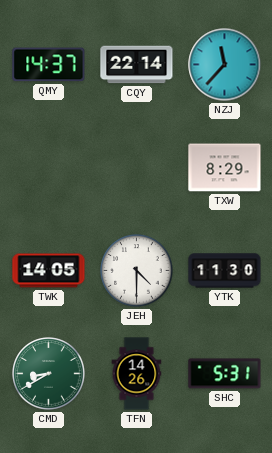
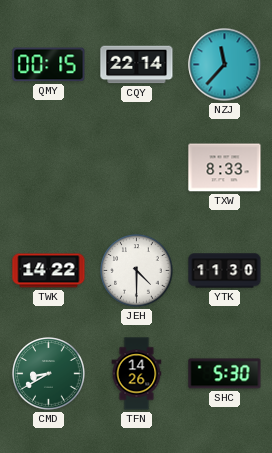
QMY: 14:37 -> 00:15
TXW: 8:29 -> 8:33
TWK: 14:05 -> 14:22
SHC: 5:31 -> 5:30
